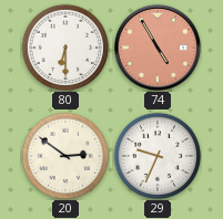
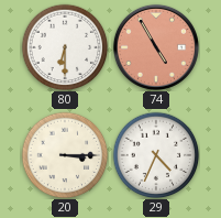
20: 2:51 -> 3:15
29: 9:34 -> 4:34
